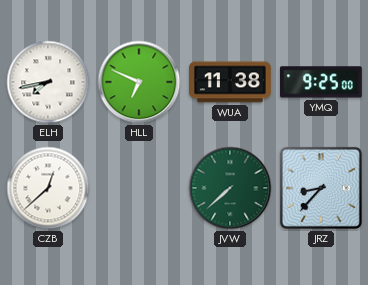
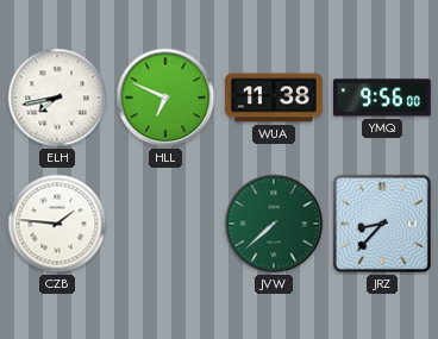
YMQ: 9:25 -> 9:56
CZB: 12:38 -> 1:46
